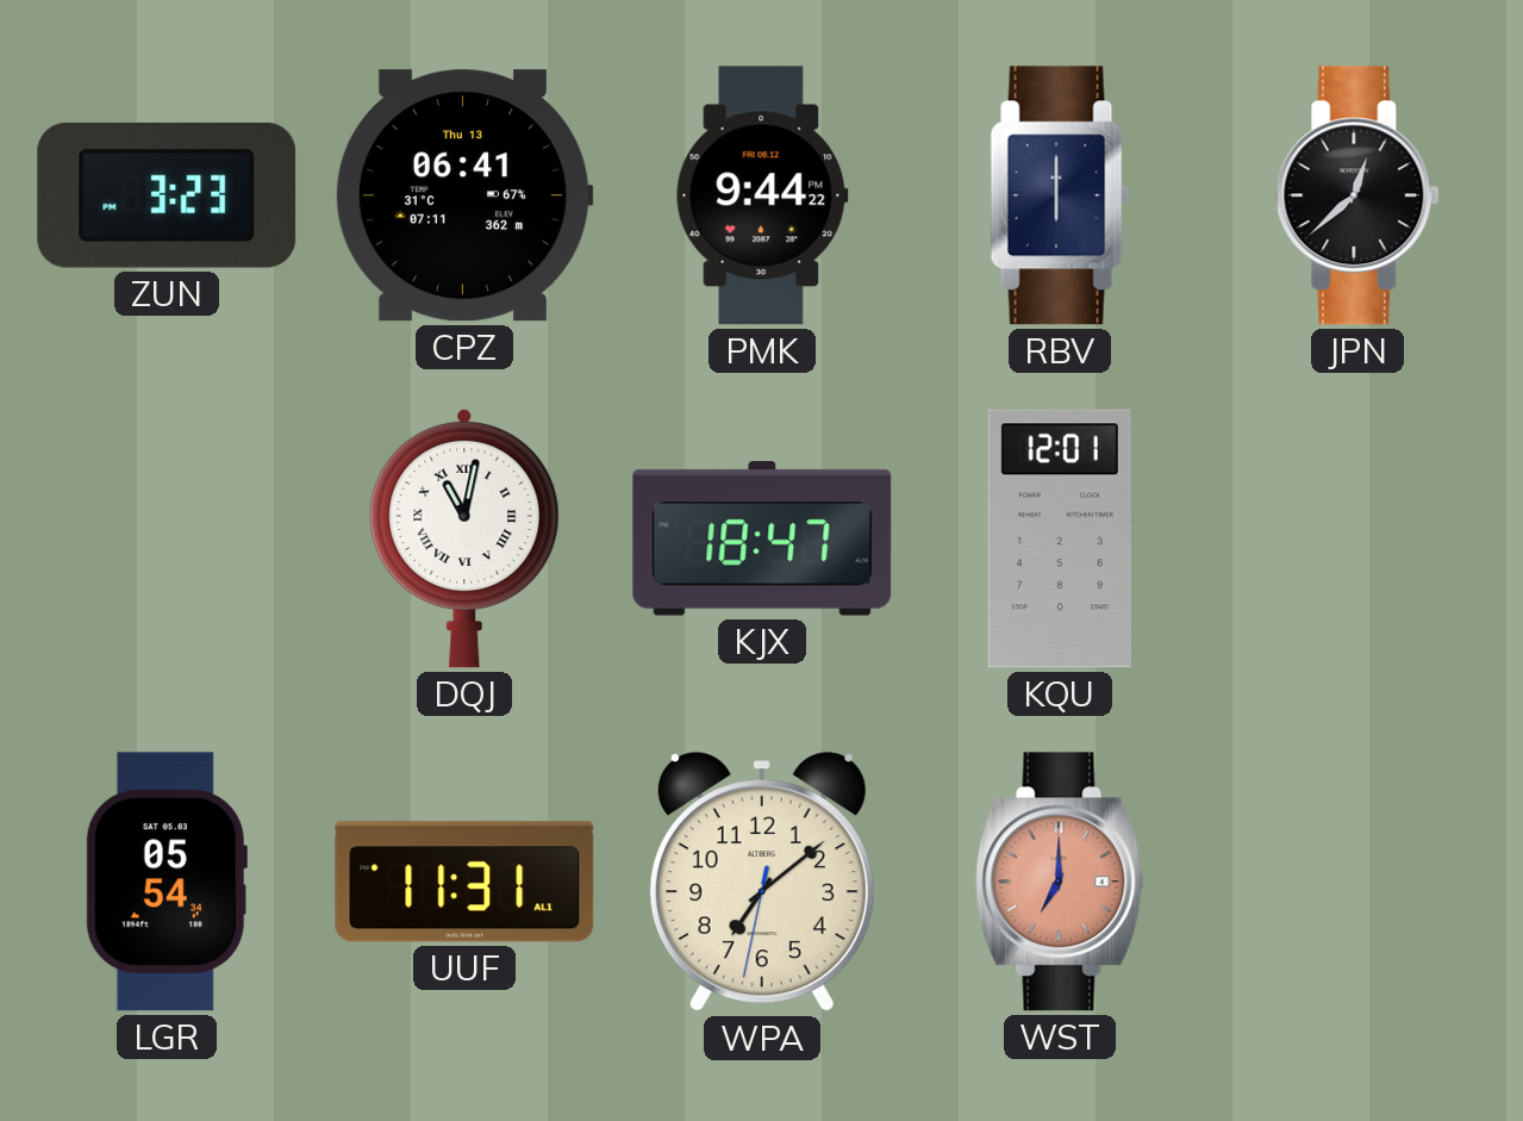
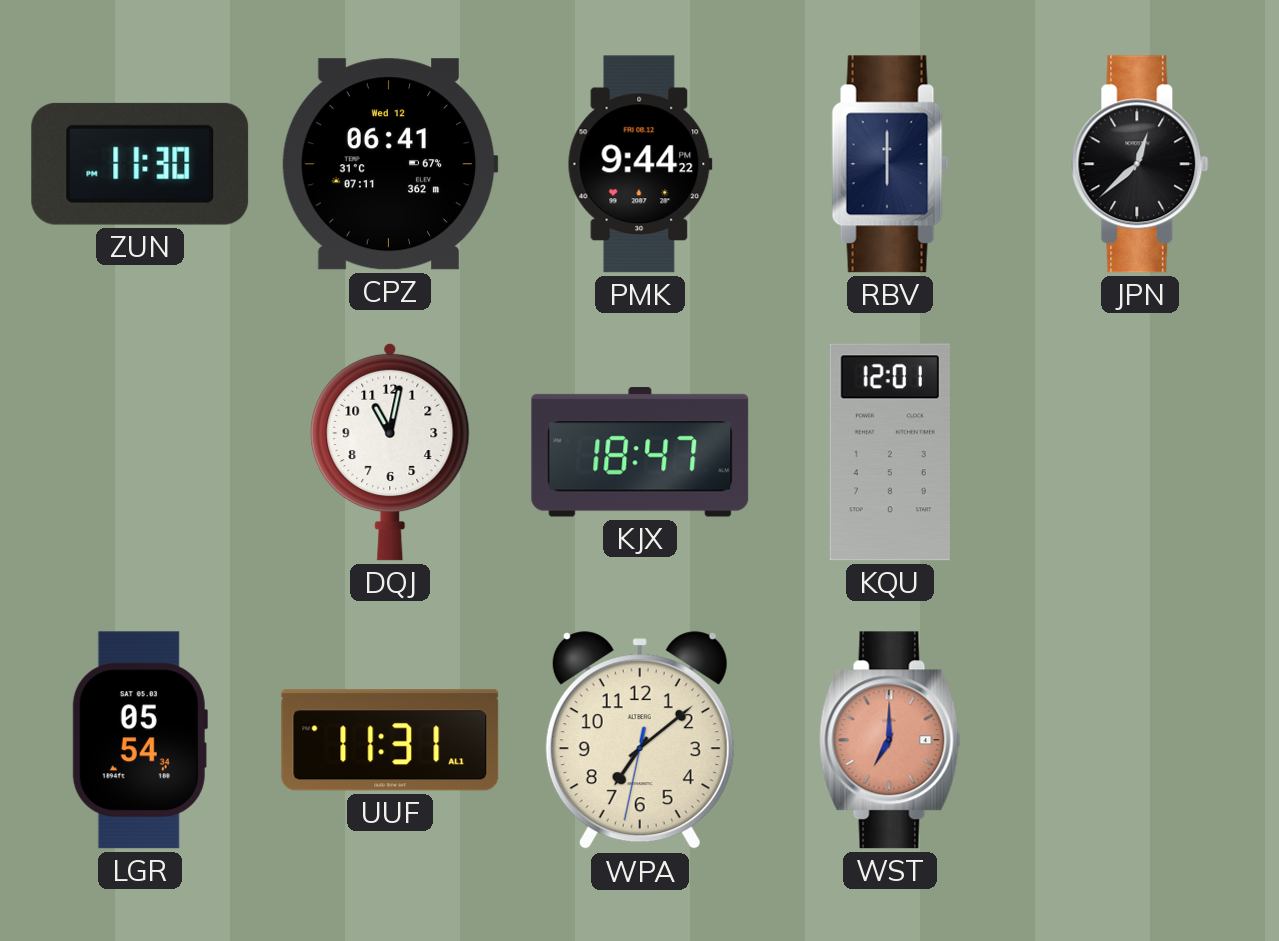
ZUN: 3:23 -> 11:30
CPZ date: Thu 13 -> Wed 12
DQJ numerals: Roman -> Arabic
